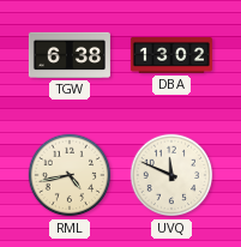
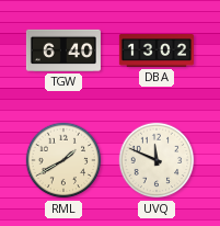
TGW: 6:38 -> 6:40
RML: 4:43 -> 1:40
